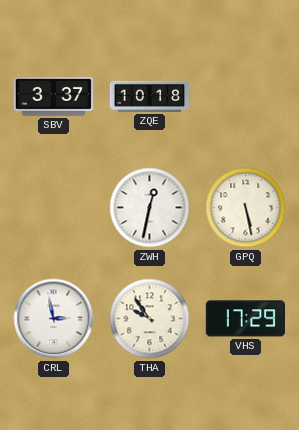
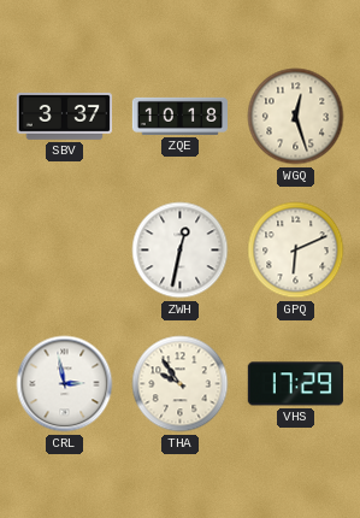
WGQ: none -> 12:27
GPQ: 5:28 -> 6:11
